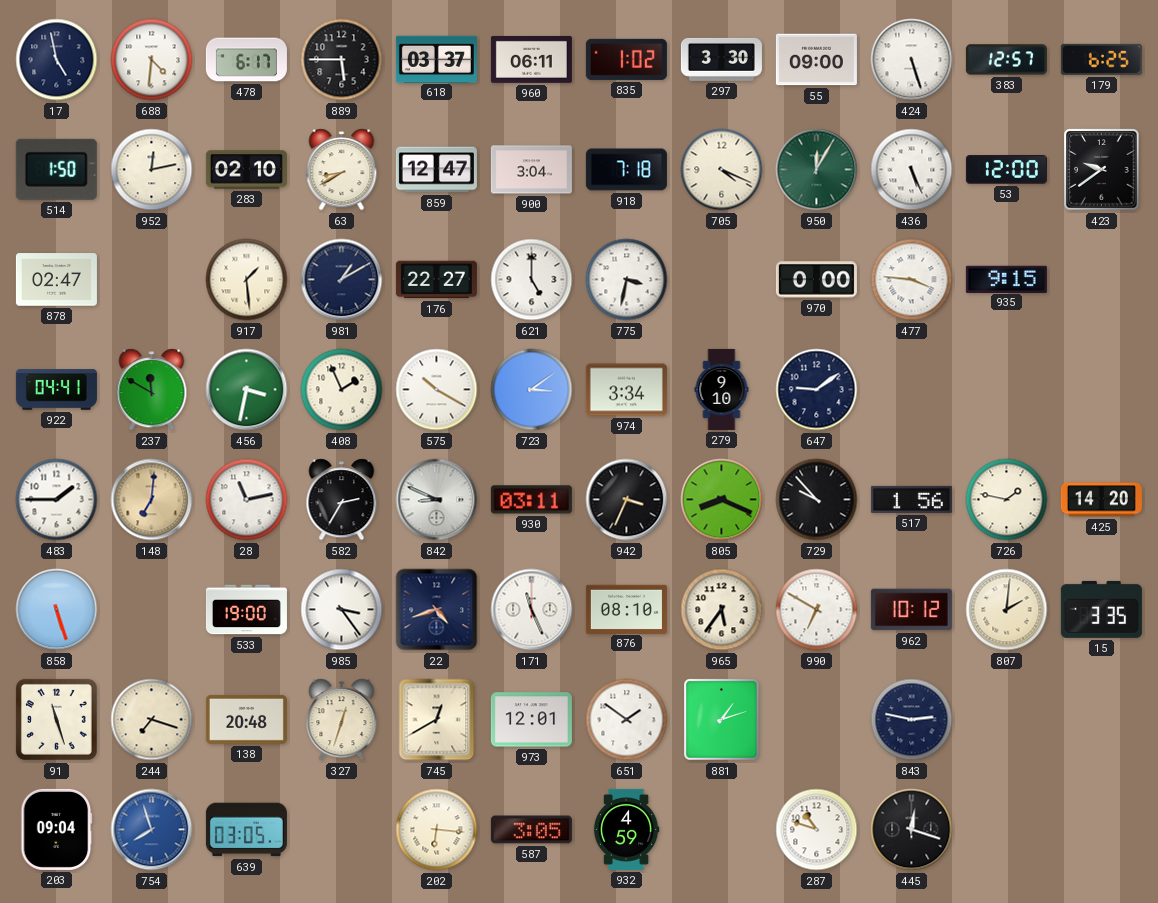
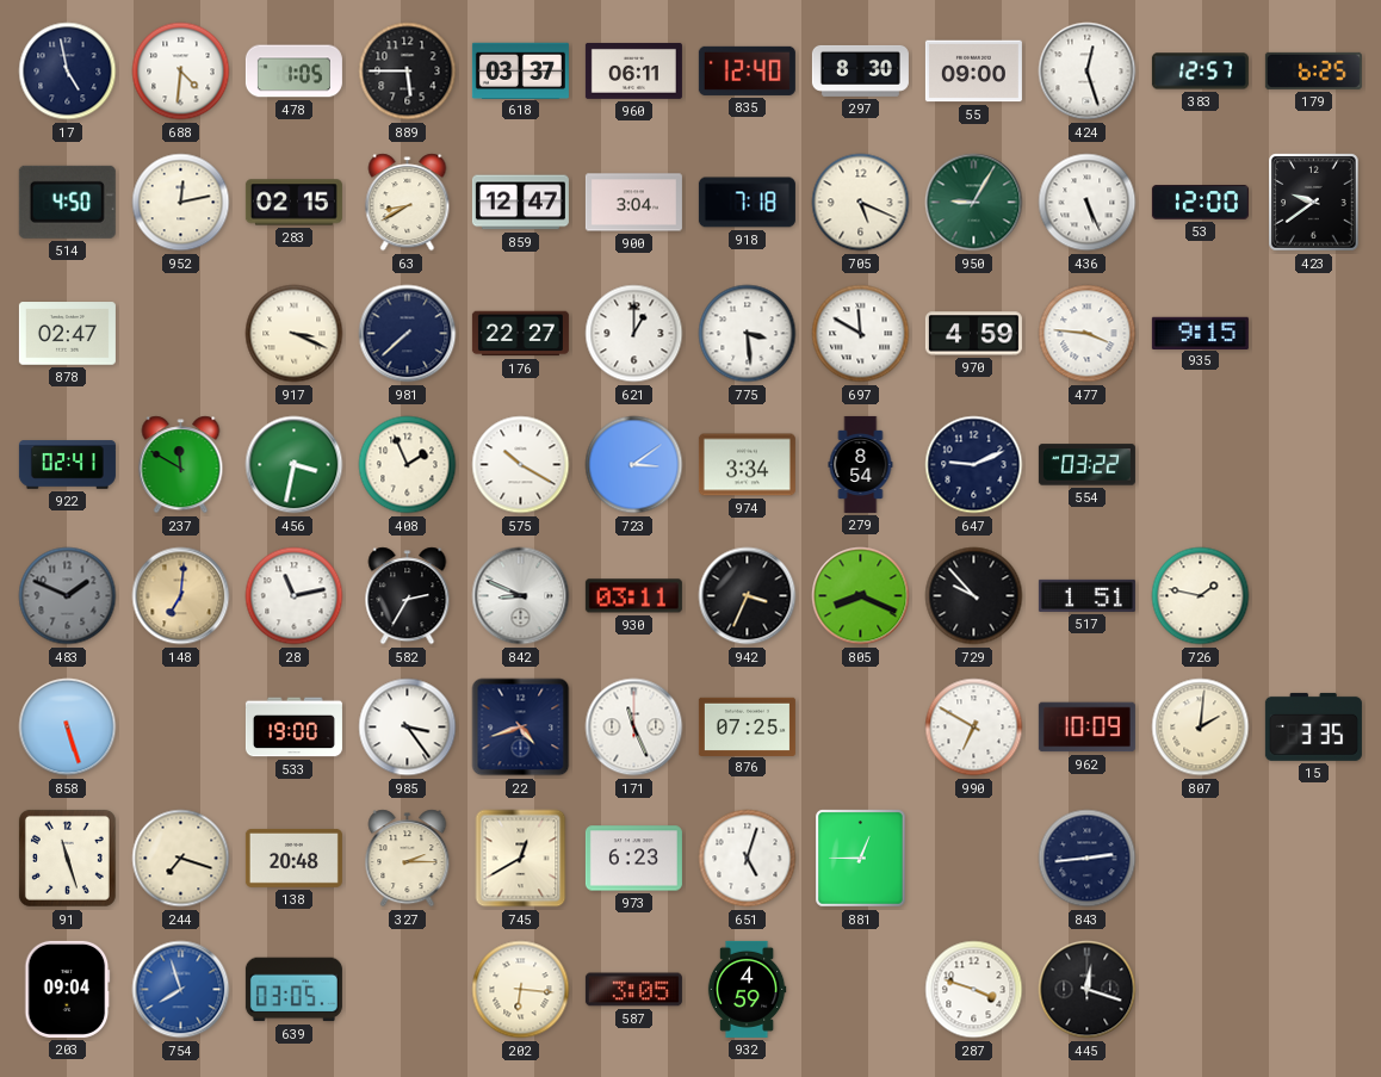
478: 6:17 -> 1:05
835: 1:02 -> 12:40
297: 3:30 -> 8:30
424: 5:27 -> 12:27
514: 1:50 -> 4:50
283: 02:10 -> 02:15
705: 4:19 -> 5:19
950: 12:05 -> 9:05
917: 1:29 -> 3:19
981: 1:10 -> 7:38
621: 5:00 -> 1:00
775: 3:32 -> 3:29
697: none -> 11:50
970: 0:00 -> 4:59
922: 04:41 -> 02:41
279: 9:10 -> 8:54
647: 9:09 -> 9:11
554: none -> 03:22
483: 1:45 -> 1:49
483 dial: white -> grey
517: 1:56 -> 1:51
425: 14:20 -> none
876: 08:10 -> 07:25
965: 5:36 -> none
962: 10:12 -> 10:09
327: 12:33 -> 2:15
973: 12:01 -> 6:23
651: 1:51 -> 5:03
881: 1:12 -> 12:45
843: 2:47 -> 2:44
287: 10:48 -> 3:48
